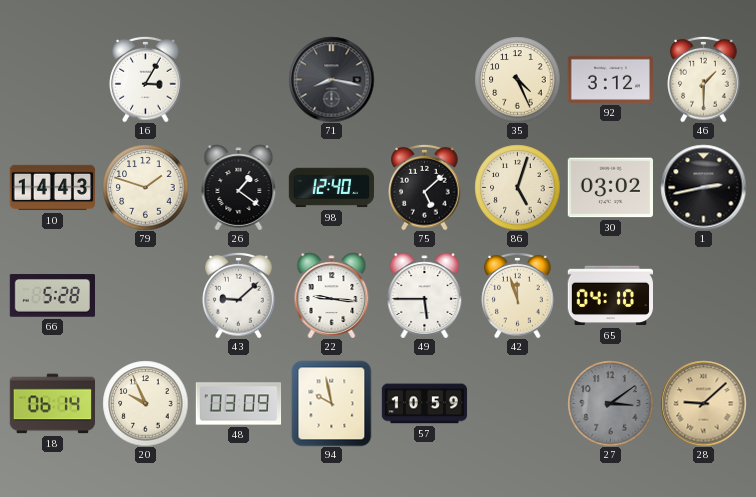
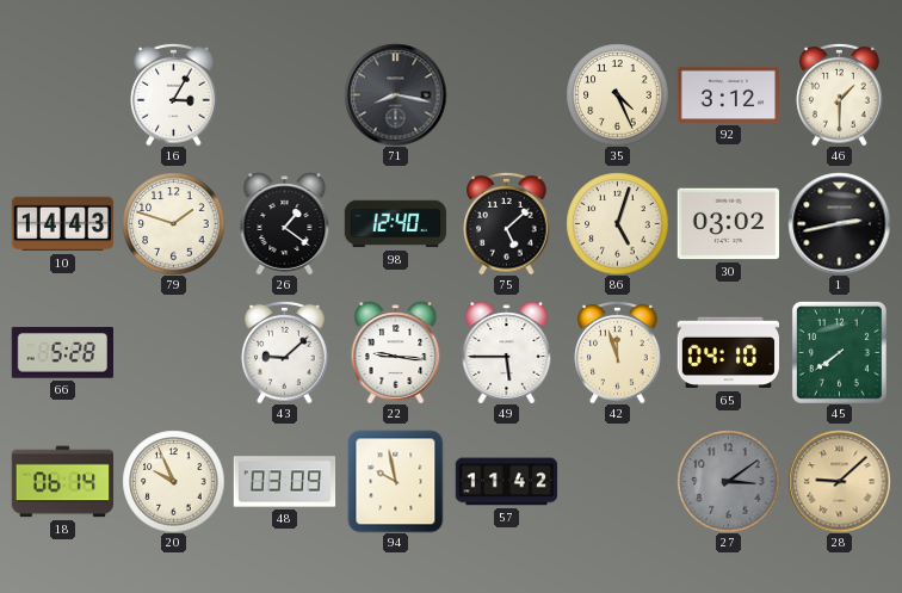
45: none -> 7:39
57: 10:59 -> 11:42
